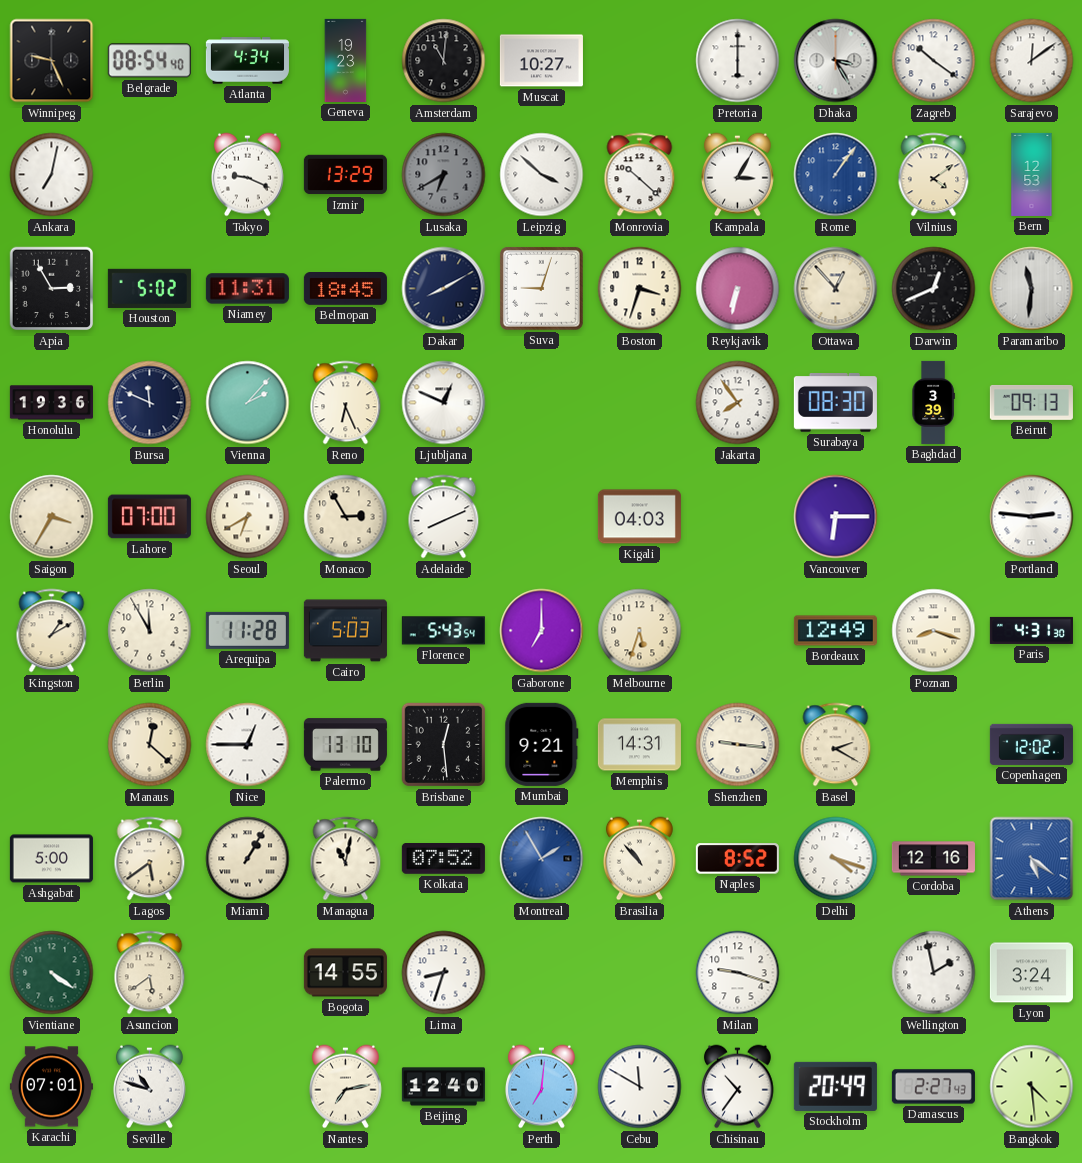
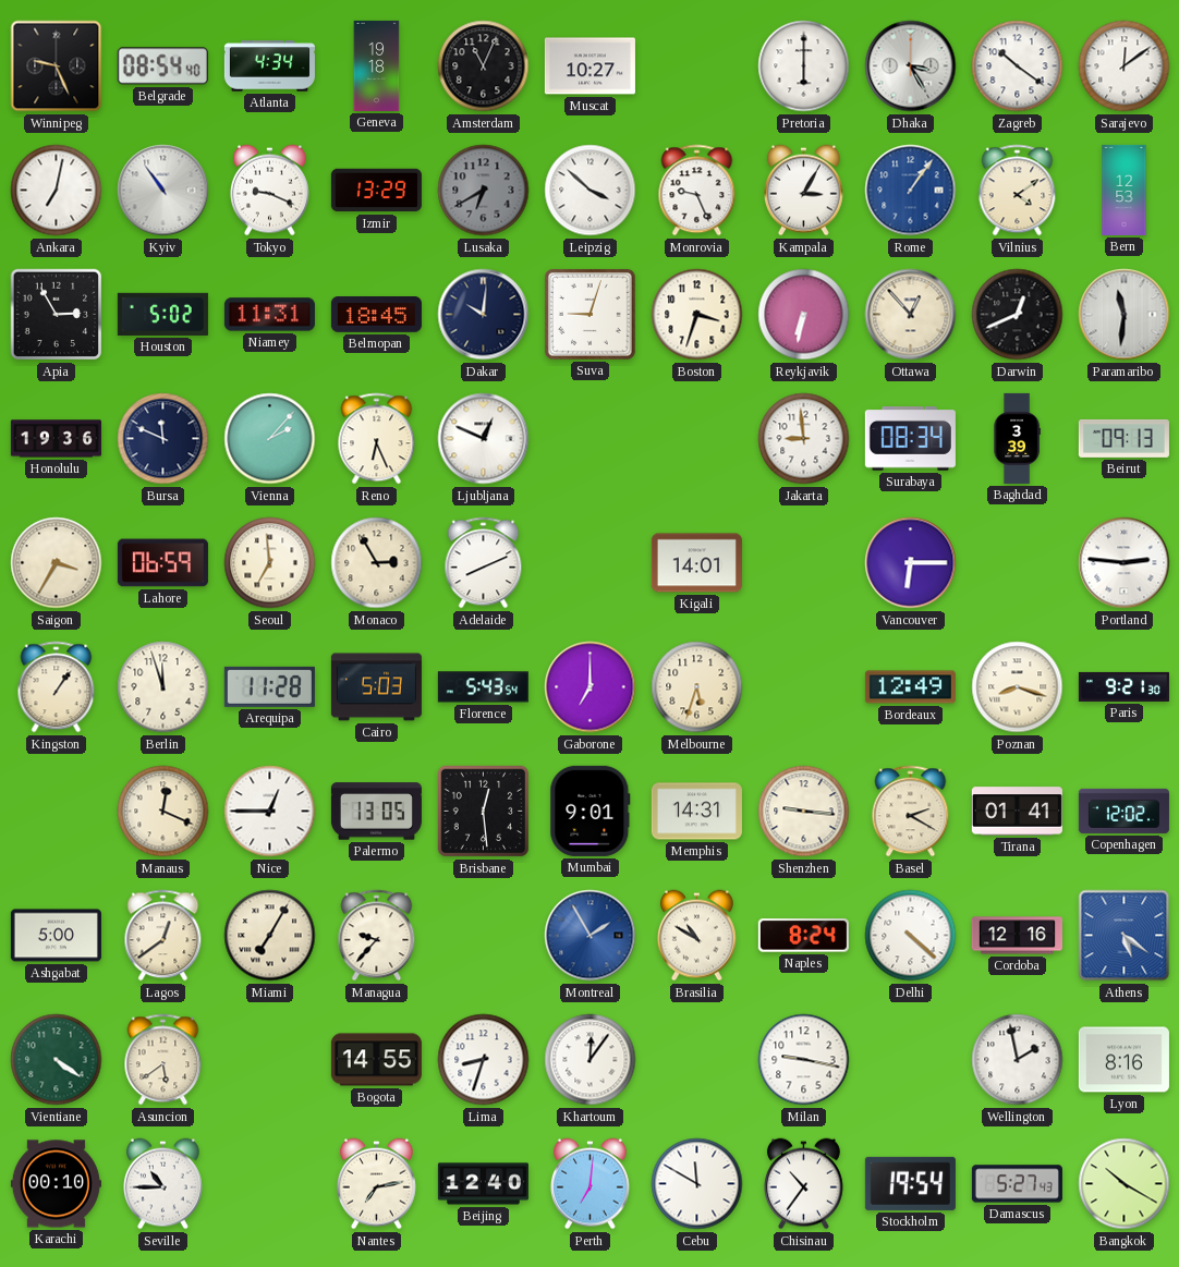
Geneva: 19:23 -> 19:18
Amsterdam: 11:01 -> 11:04
Kyiv: none -> 10:54
Monrovia: 10:22 -> 9:26
Dakar: 8:10 -> 10:01
Jakarta: 7:54 -> 8:59
Surabaya: 08:30 -> 08:34
Lahore: 07:00 -> 06:59
Seoul: 6:40 -> 6:59
Kigali: 04:03 -> 14:01
Kingston: 1:10 -> 1:06
Berlin: 11:55 -> 11:57
Paris: 4:31 -> 9:21
Manaus: 12:22 -> 12:19
Palermo: 13:10 -> 13:05
Mumbai: 9:21 -> 9:01
Tirana: none -> 01:41
Lagos: 5:39 -> 12:39
Miami: 1:05 -> 7:05
Managua: 11:02 -> 9:37
Kolkata: 07:52 -> none
Brasilia: 10:53 -> 10:50
Naples: 8:52 -> 8:24
Delhi: 4:18 -> 4:22
Khartoum: none -> 12:06
Milan: 9:18 -> 9:17
Lyon: 3:24 -> 8:16
Karachi: 07:01 -> 00:10
Seville: 10:48 -> 10:45
Stockholm: 20:49 -> 19:54
Damascus: 2:27 -> 5:27
Bangkok: 4:29 -> 10:20
